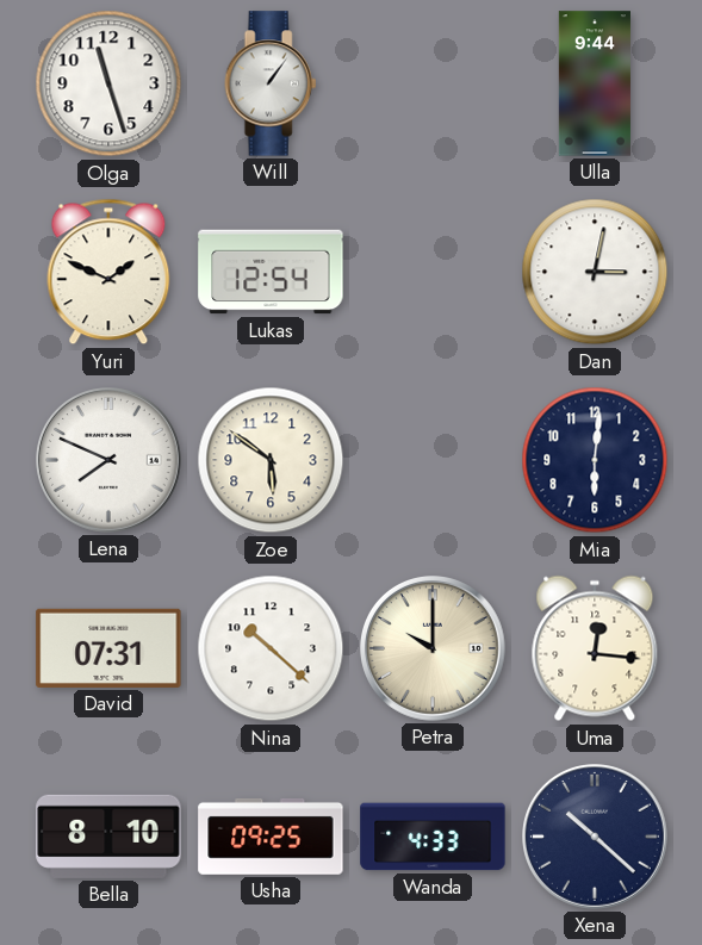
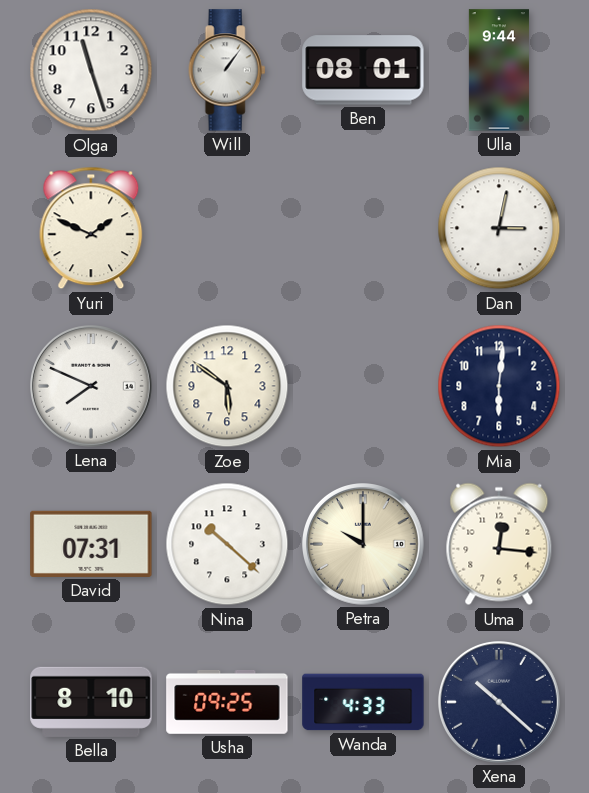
Ben: none -> 08:01
Lukas: 12:54 -> none
